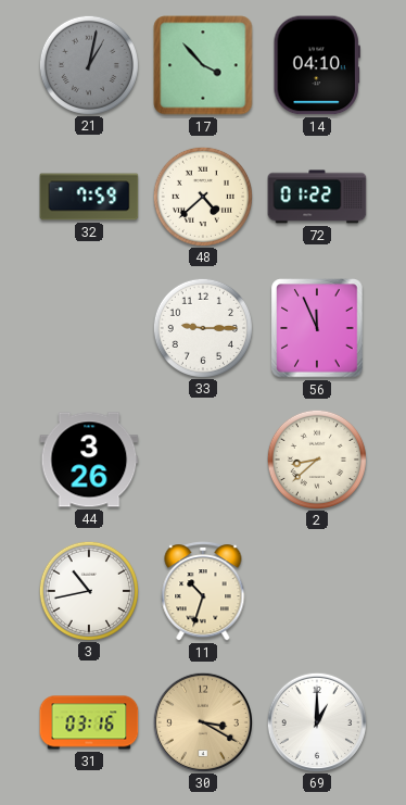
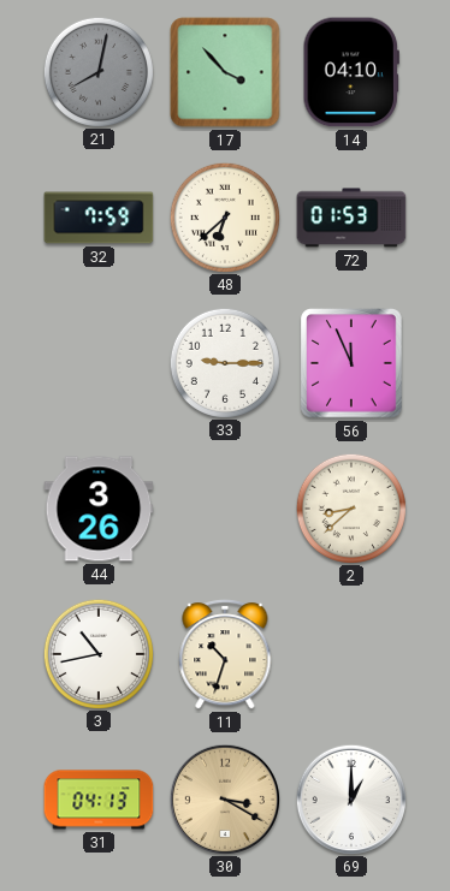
21: 1:02 -> 8:02
48: 4:38 -> 6:38
72: 01:22 -> 01:53
31: 03:16 -> 04:13
